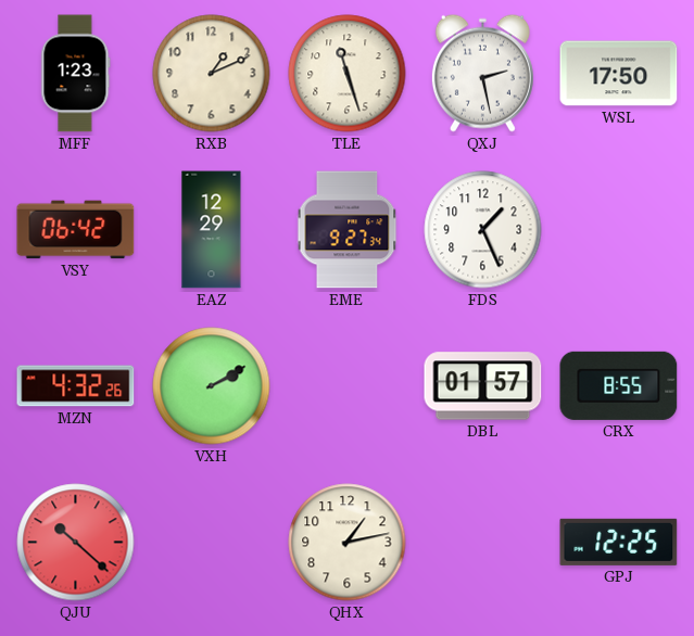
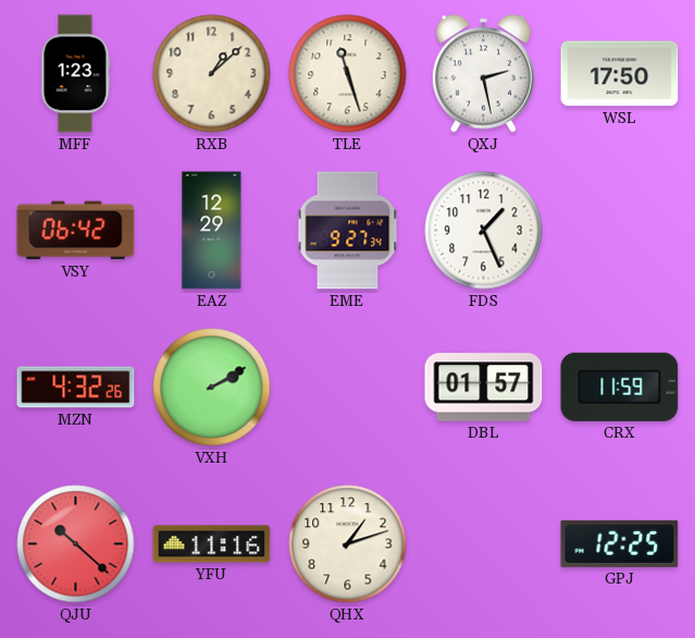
RXB: 1:11 -> 1:08
CRX: 8:55 -> 11:59
YFU: none -> 11:16
QHX: 1:13 -> 1:12
